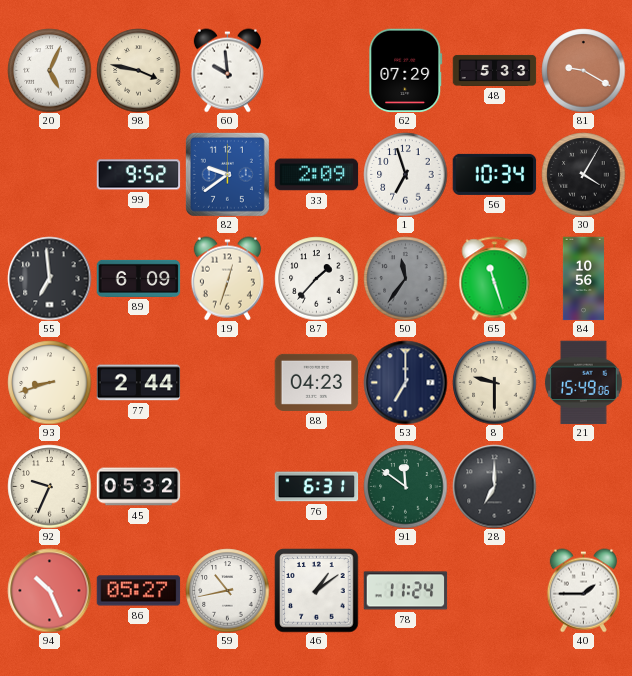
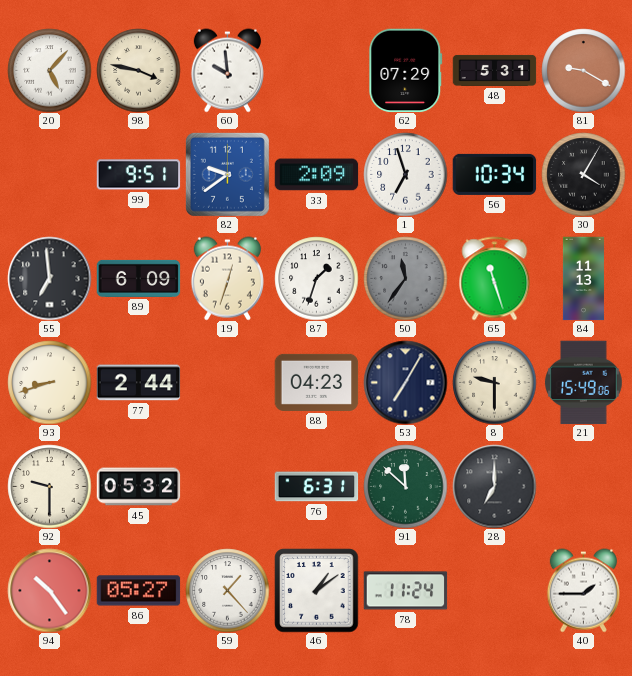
20: 5:04 -> 5:07
48: 5:33 -> 5:31
99: 9:52 -> 9:51
87: 1:37 -> 1:33
84: 10:56 -> 11:13
53: 7:00 -> 7:05
92: 9:34 -> 9:30
91: 11:51 -> 11:52
94: 10:26 -> 10:24
59: 10:43 -> 1:23
